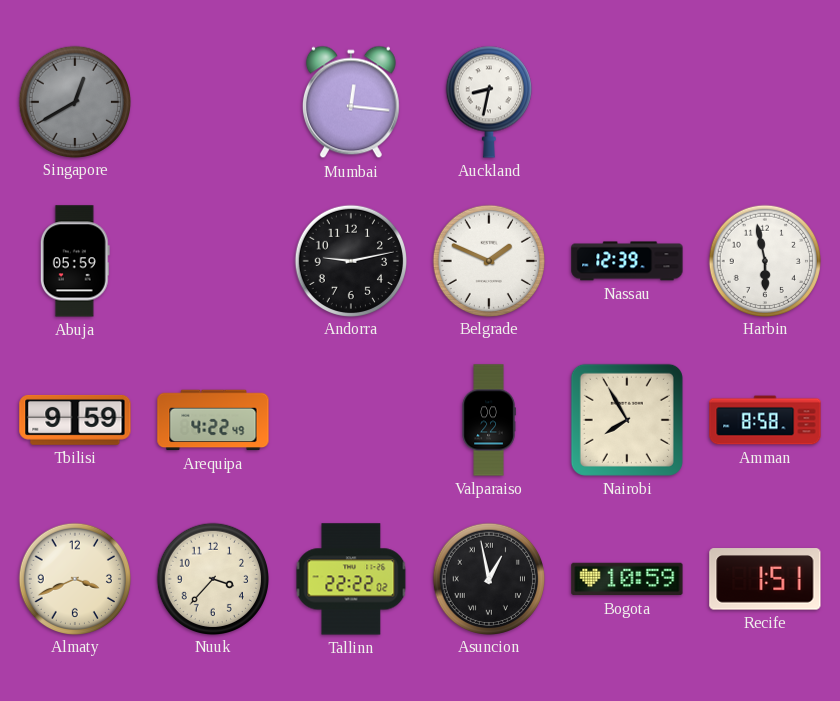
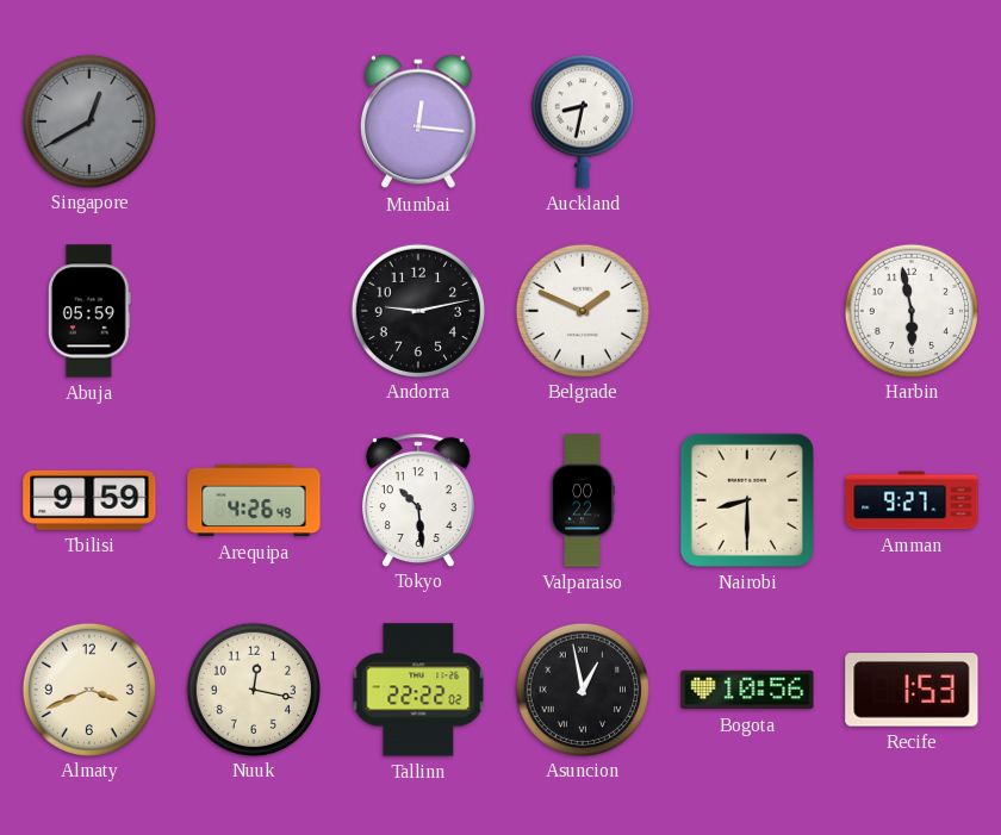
Nassau: 12:39 -> none
Arequipa: 4:22 -> 4:26
Tokyo: none -> 10:29
Nairobi: 7:55 -> 8:30
Amman: 8:58 -> 9:27
Nuuk: 3:37 -> 12:17
Bogota: 10:59 -> 10:56
Recife: 1:51 -> 1:53
